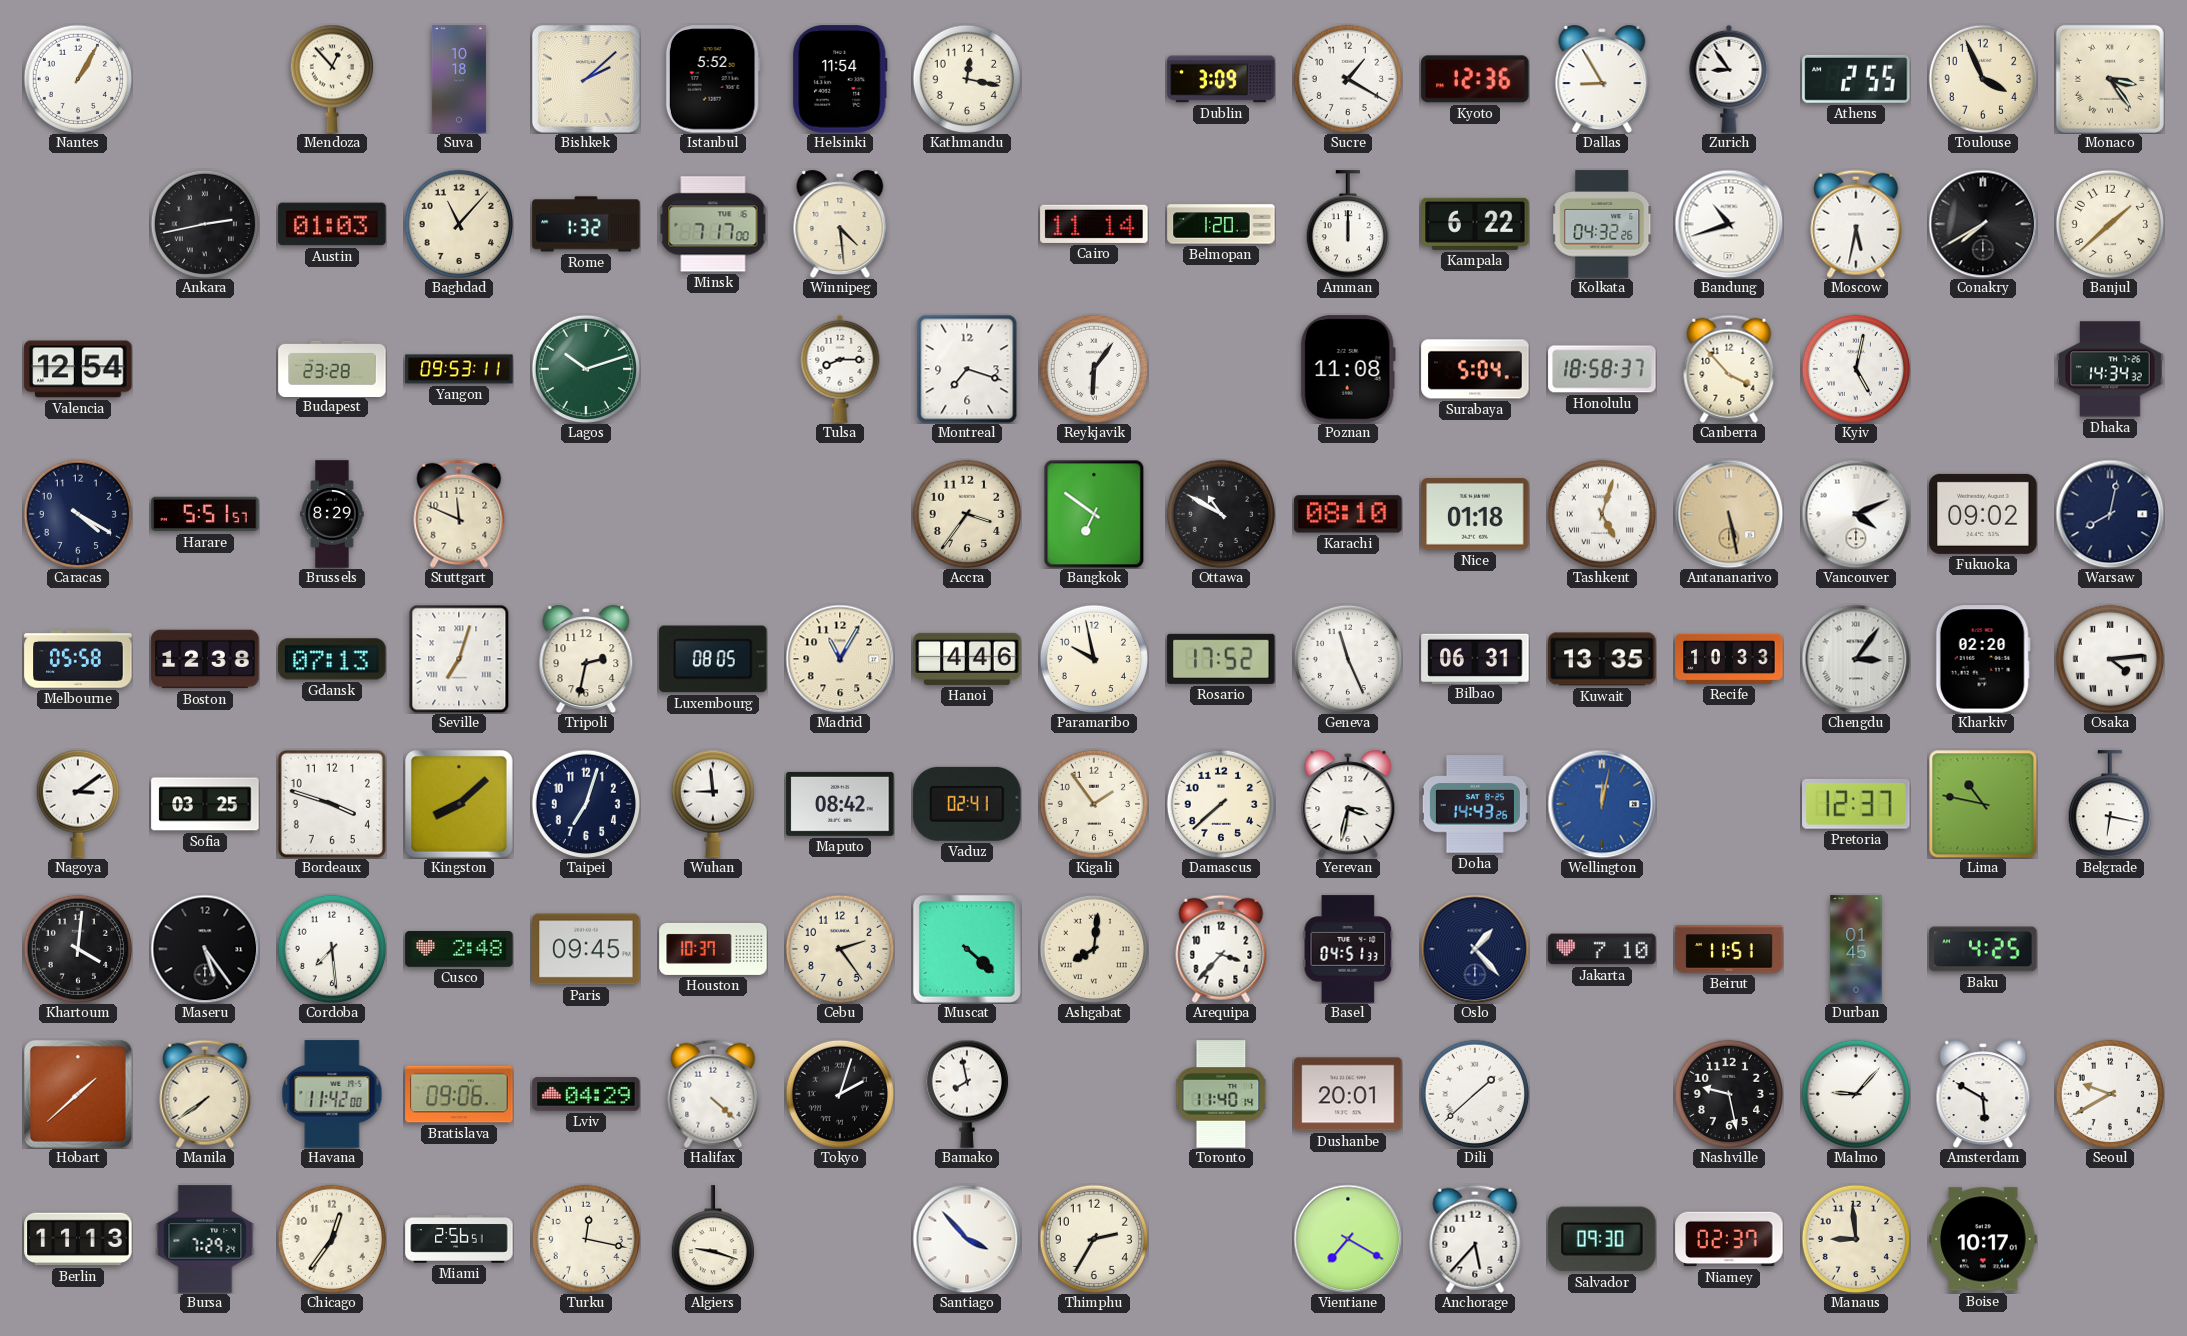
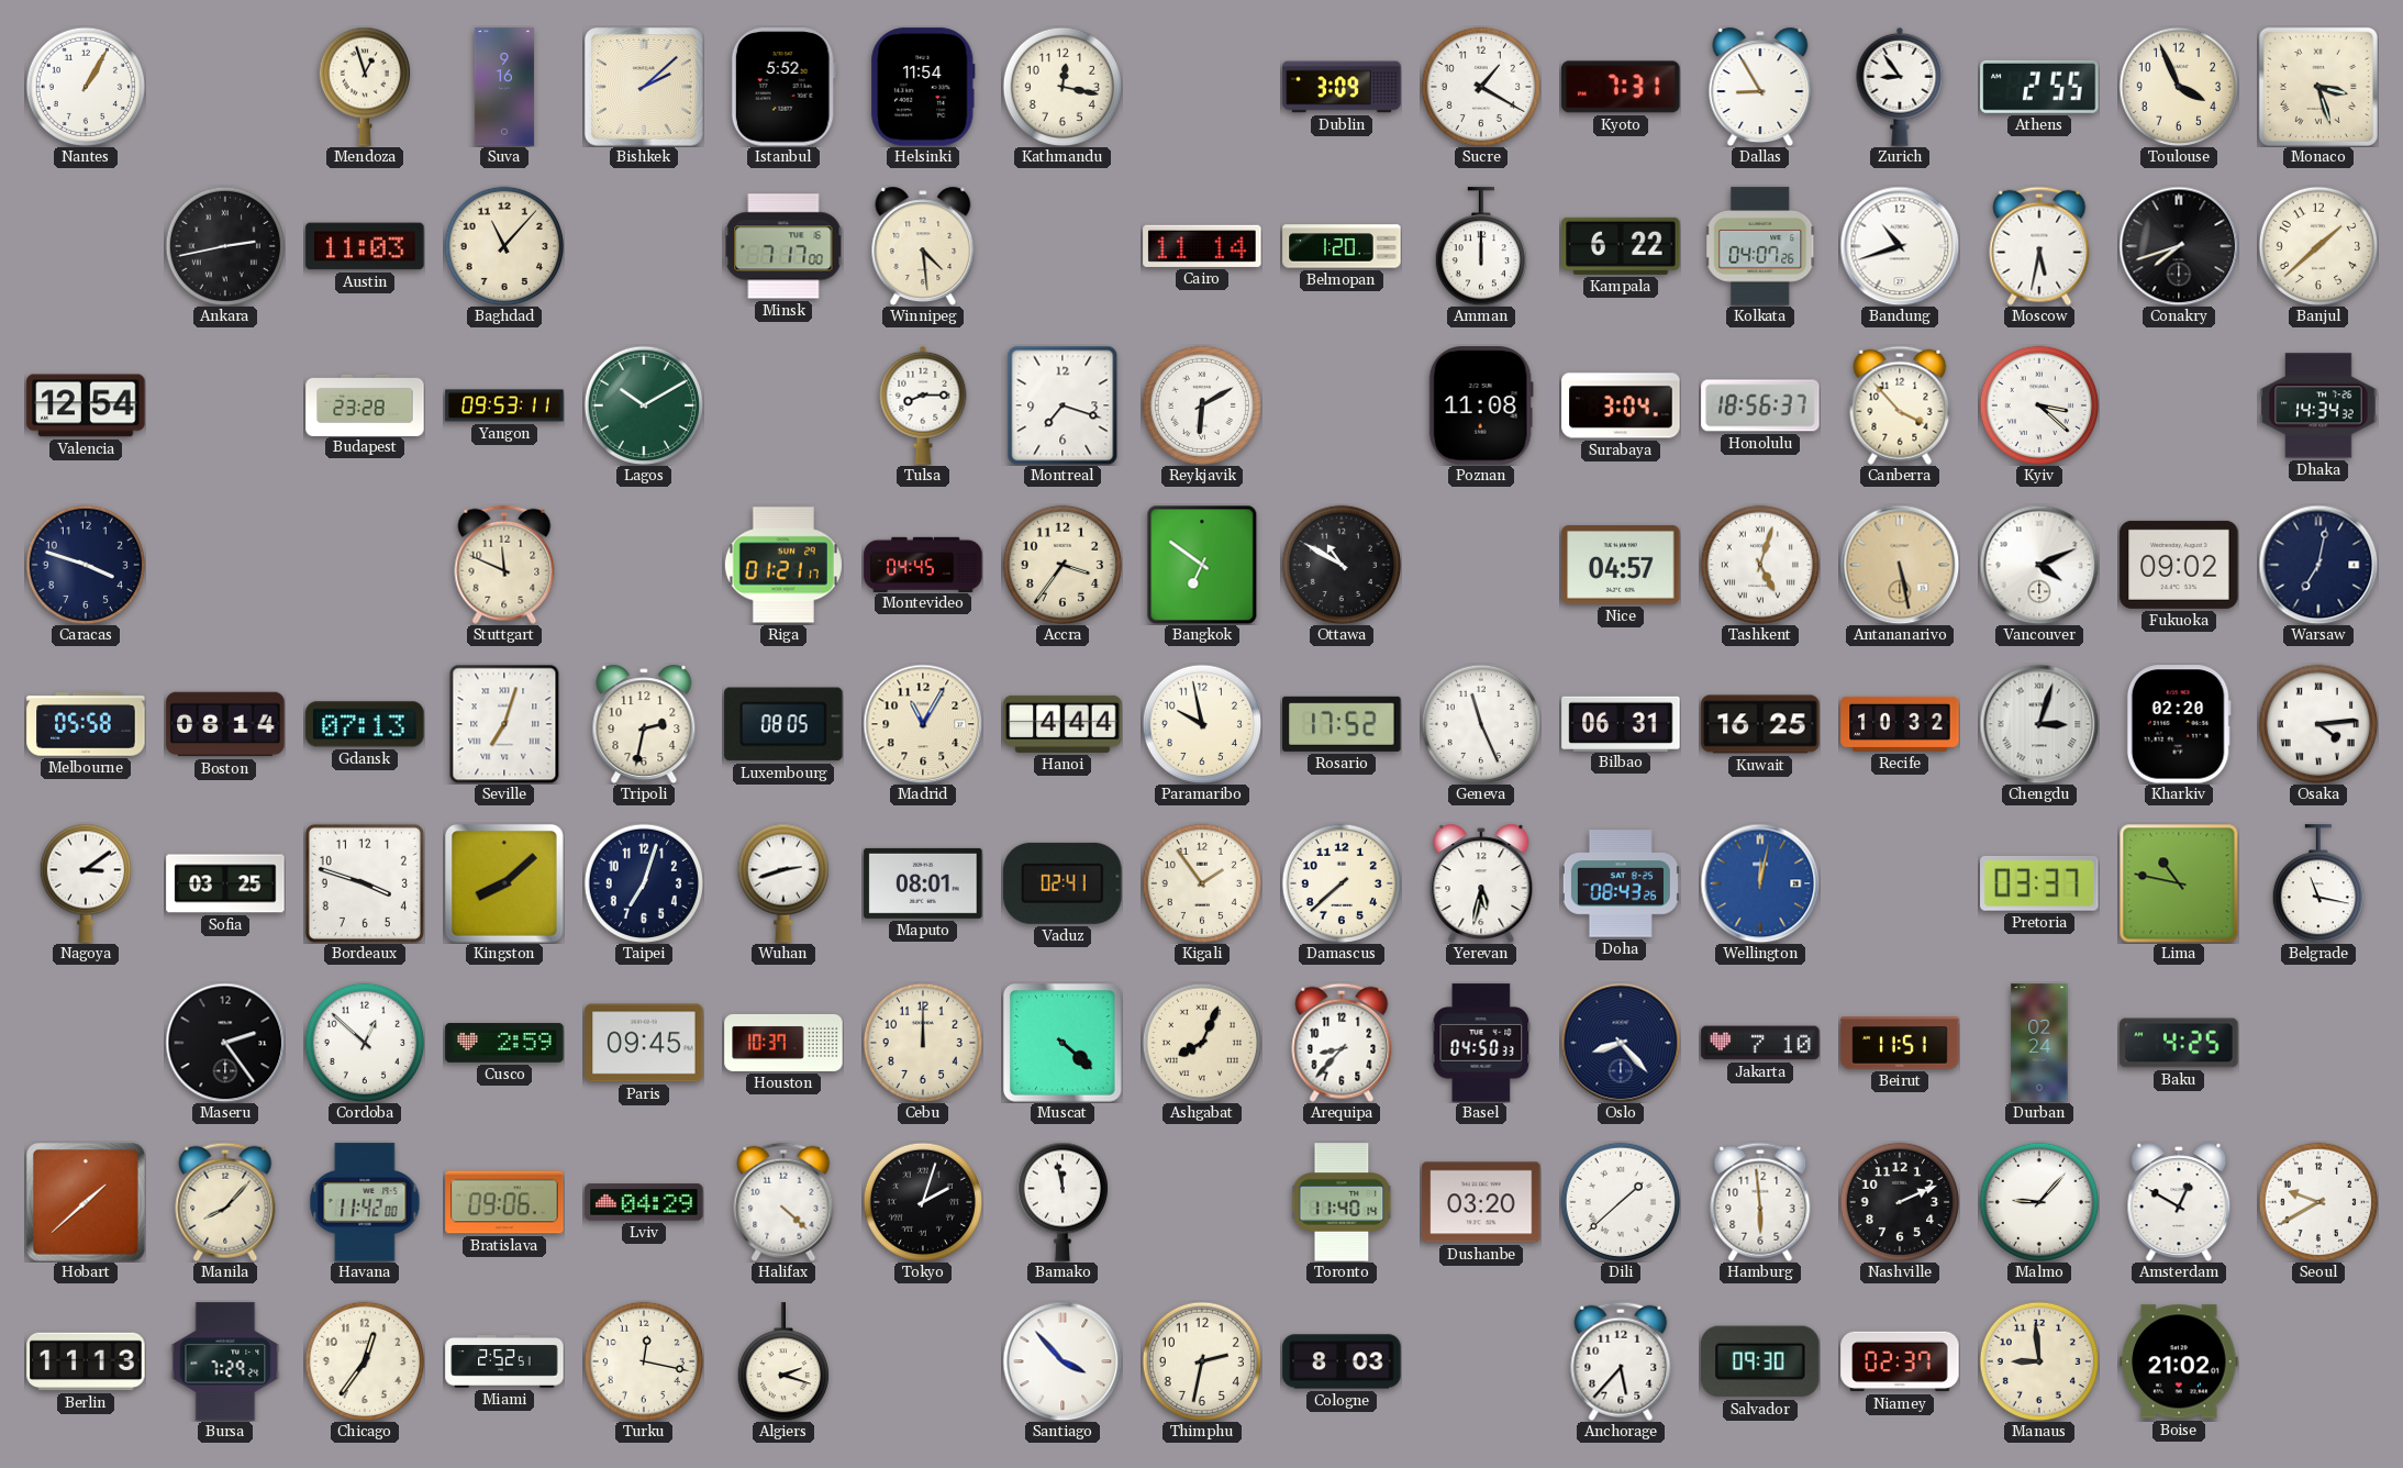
Mendoza: 12:53 -> 12:57
Suva: 10:18 -> 9:16
Kyoto: 12:36 -> 7:31
Monaco: 3:24 -> 3:27
Austin: 01:03 -> 11:03
Rome: 1:32 -> none
Kolkata: 04:32 -> 04:07
Conakry: 7:40 -> 7:42
Lagos: 10:12 -> 10:10
Reykjavik: 6:06 -> 6:10
Surabaya: 5:04 -> 3:04
Honolulu: 18:58 -> 18:56
Kyiv: 5:02 -> 3:22
Caracas: 4:20 -> 3:48
Harare: 5:51 -> none
Brussels: 8:29 -> none
Riga: none -> 01:21
Montevideo: none -> 04:45
Karachi: 08:10 -> none
Nice: 01:18 -> 04:57
Warsaw: 8:02 -> 7:02
Boston: 12:38 -> 08:14
Hanoi: 4:46 -> 4:44
Kuwait: 13:35 -> 16:25
Recife: 10:33 -> 10:32
Chengdu: 3:06 -> 3:03
Wuhan: 8:59 -> 2:42
Maputo: 08:42 -> 08:01
Yerevan: 3:32 -> 5:32
Doha: 14:43 -> 08:43
Pretoria: 12:37 -> 03:37
Belgrade: 6:17 -> 11:17
Khartoum: 4:01 -> none
Maseru: 5:24 -> 2:24
Cordoba: 7:29 -> 12:52
Cusco: 2:48 -> 2:59
Cebu: 2:24 -> 12:00
Ashgabat: 8:01 -> 8:04
Arequipa: 3:37 -> 8:37
Basel: 04:51 -> 04:50
Oslo: 1:23 -> 8:23
Durban: 01:45 -> 02:24
Manila: 7:39 -> 8:07
Bamako: 7:58 -> 11:58
Dushanbe: 20:01 -> 03:20
Hamburg: none -> 5:59
Nashville: 9:28 -> 2:11
Amsterdam: 5:50 -> 12:50
Miami: 2:56 -> 2:52
Algiers: 9:18 -> 2:18
Thimphu: 2:35 -> 2:32
Cologne: none -> 8:03
Vientiane: 7:20 -> none
Boise: 10:17 -> 21:02
